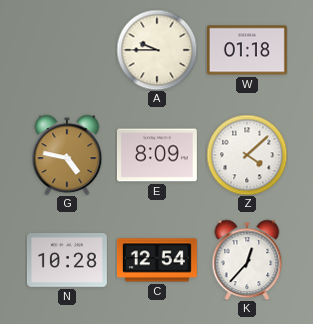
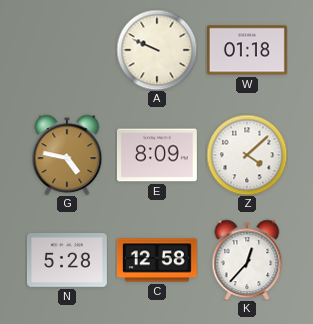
A: 9:45 -> 9:49
N: 10:28 -> 5:28
C: 12:54 -> 12:58
